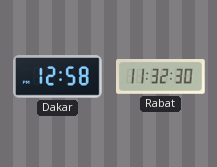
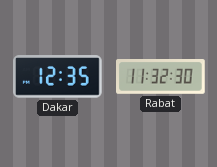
Dakar: 12:58 -> 12:35
